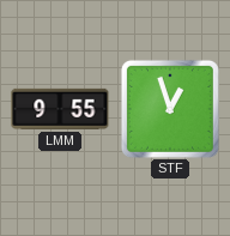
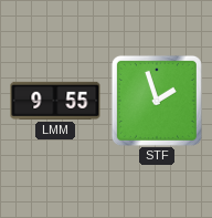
STF: 12:57 -> 1:57
